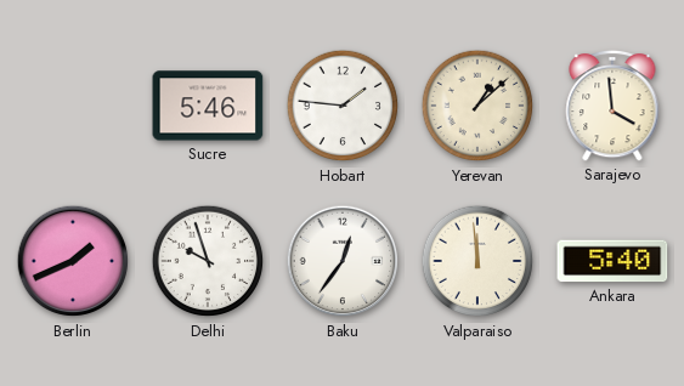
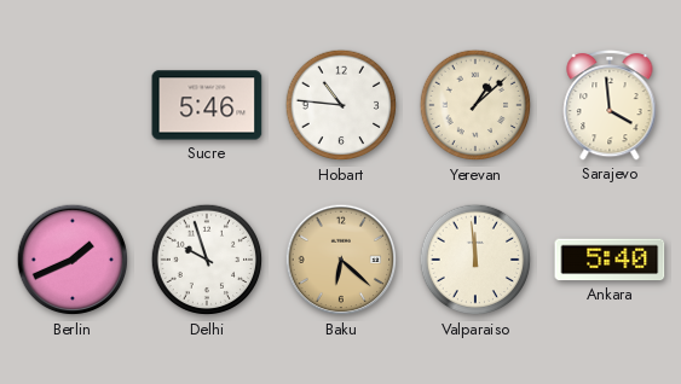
Hobart: 1:46 -> 10:46
Baku: 12:36 -> 6:22
Baku dial: white -> champagne
